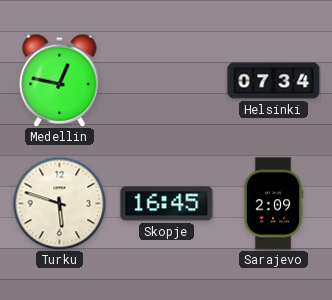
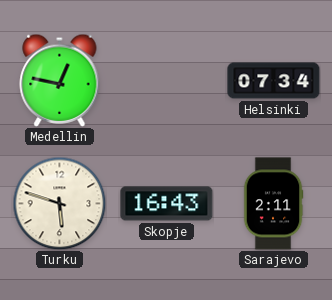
Skopje: 16:45 -> 16:43
Sarajevo: 2:09 -> 2:11
